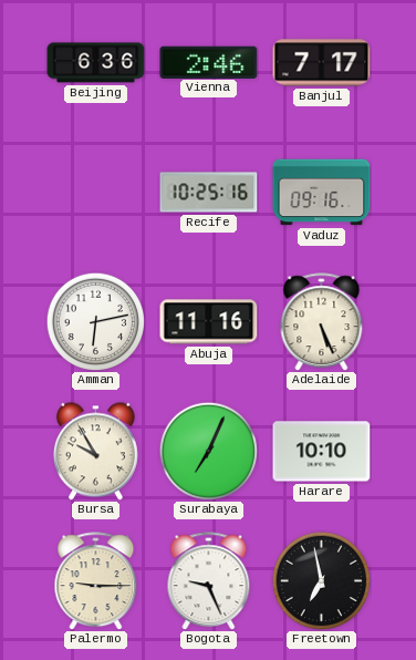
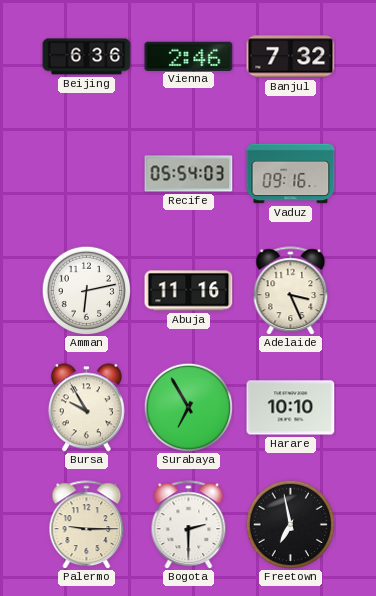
Banjul: 7:17 -> 7:32
Recife: 10:25 -> 05:54
Adelaide: 5:26 -> 3:26
Surabaya: 7:04 -> 6:55
Bogota: 9:26 -> 2:30
